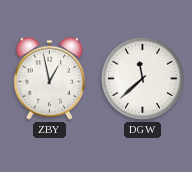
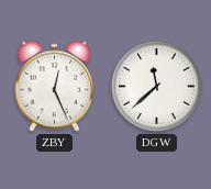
ZBY: 12:58 -> 12:26
